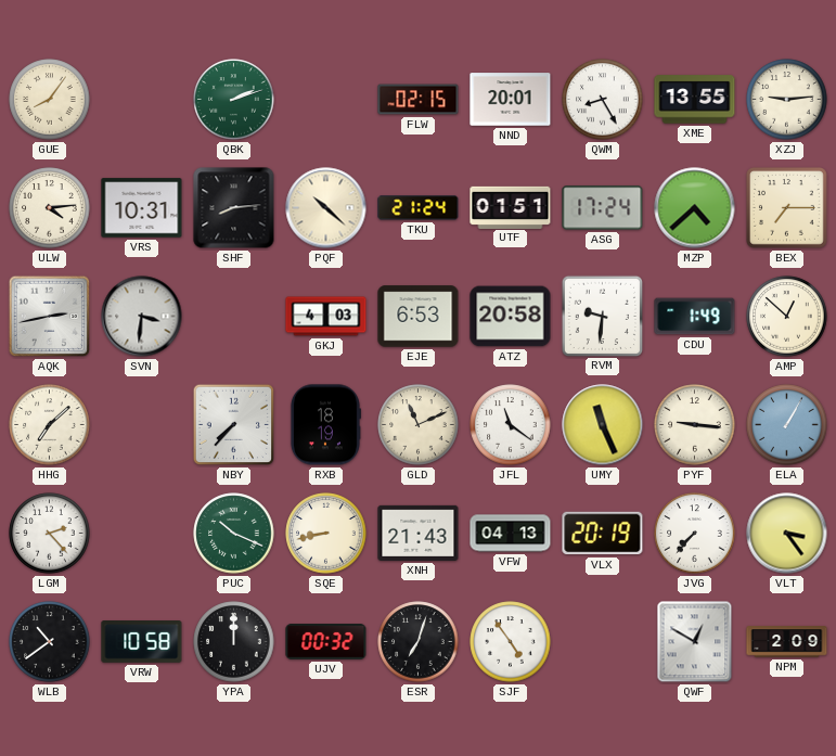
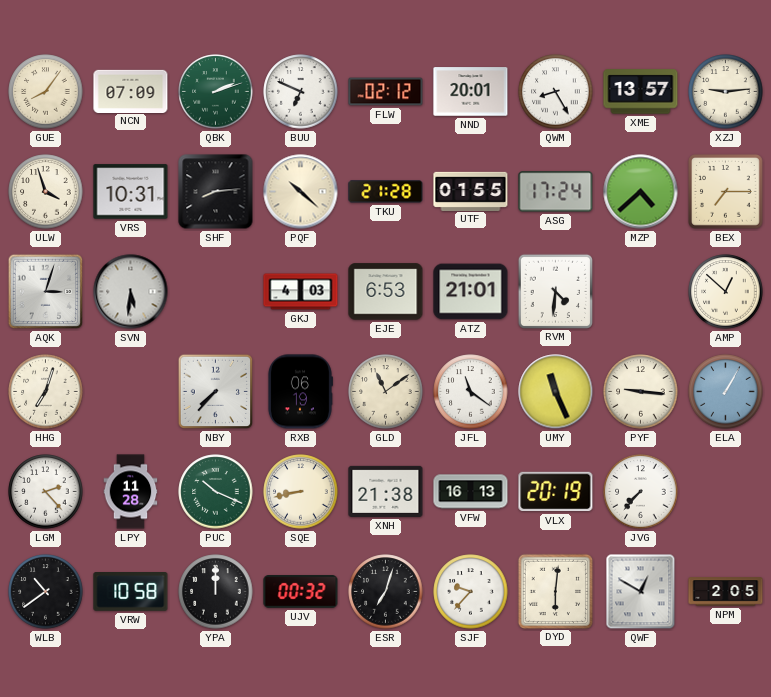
NCN: none -> 07:09
BUU: none -> 6:49
FLW: 02:15 -> 02:12
XME: 13:55 -> 13:57
ULW: 4:14 -> 3:57
TKU: 21:24 -> 21:28
UTF: 01:51 -> 01:55
AQK: 2:43 -> 3:03
SVN: 3:31 -> 5:31
ATZ: 20:58 -> 21:01
RVM: 9:31 -> 4:31
CDU: 1:49 -> none
HHG: 7:08 -> 7:03
RXB: 18:19 -> 06:19
GLD: 11:11 -> 11:09
LPY: none -> 11:28
XNH: 21:43 -> 21:38
VFW: 04:13 -> 16:13
VLT: 3:24 -> none
SJF: 4:54 -> 9:37
DYD: none -> 6:01
NPM: 2:09 -> 2:05
